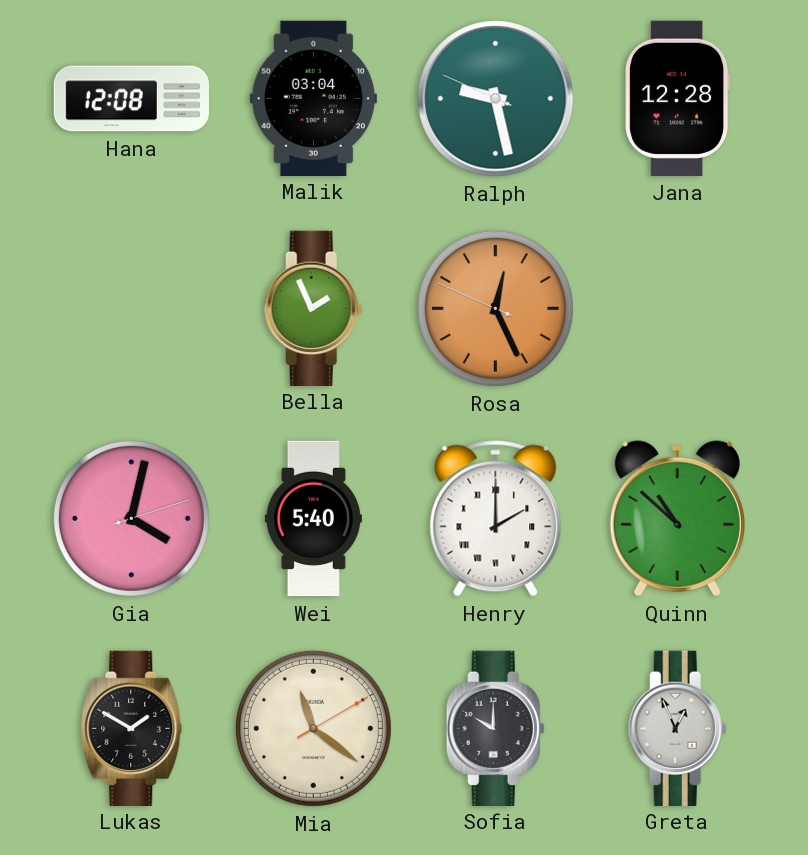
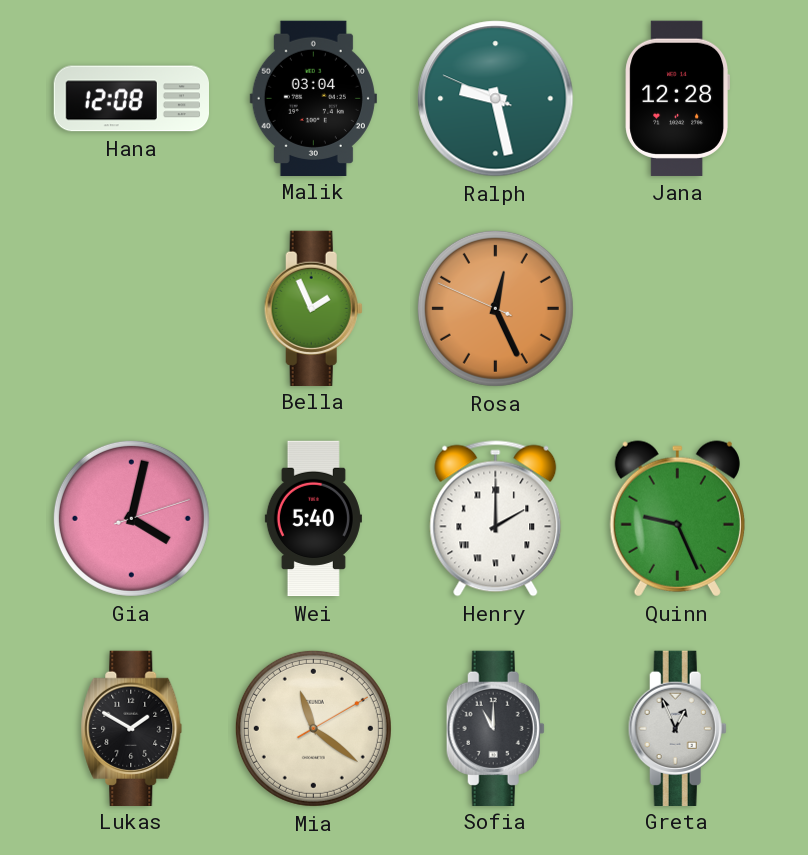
Quinn: 10:52 -> 9:26
Sofia: 10:00 -> 11:00
